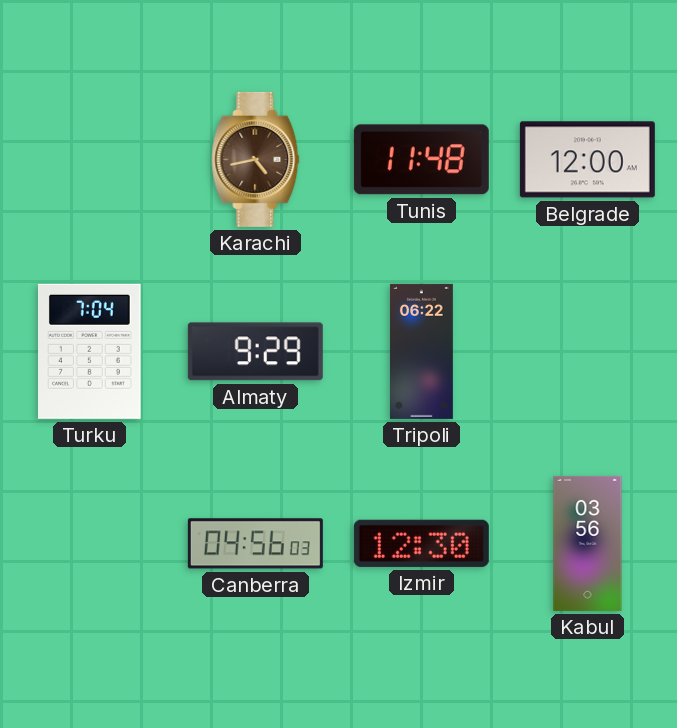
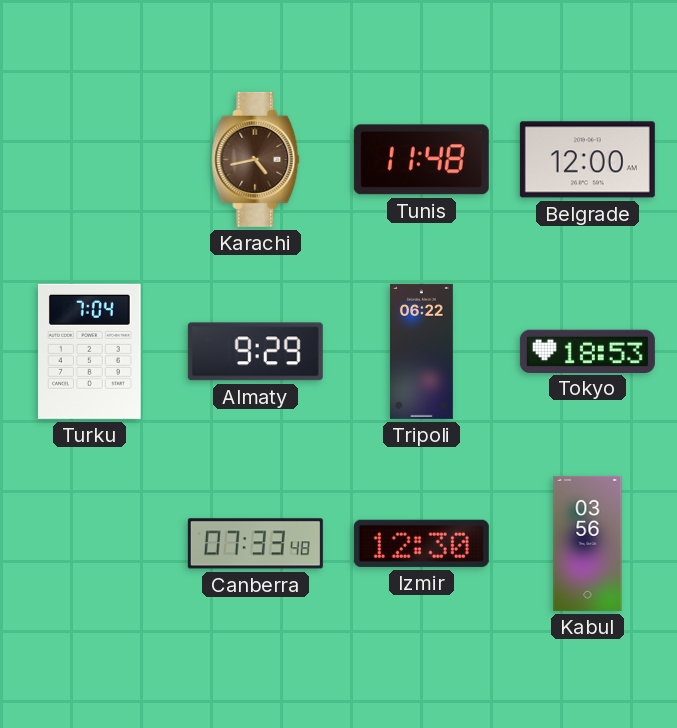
Tokyo: none -> 18:53
Canberra: 04:56 -> 07:33
